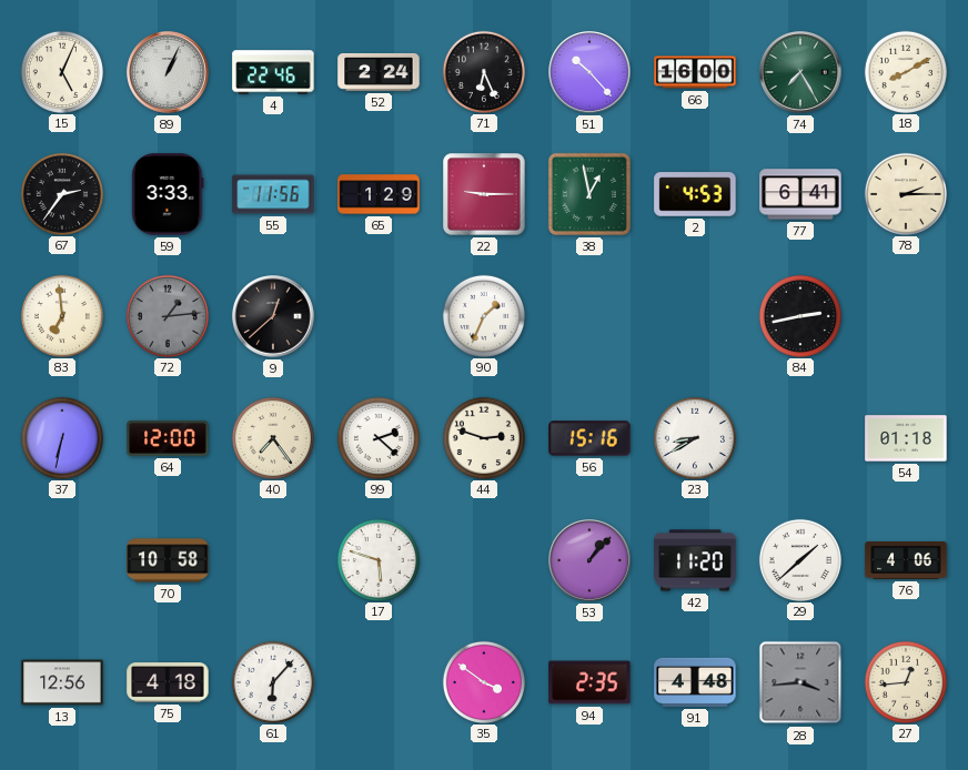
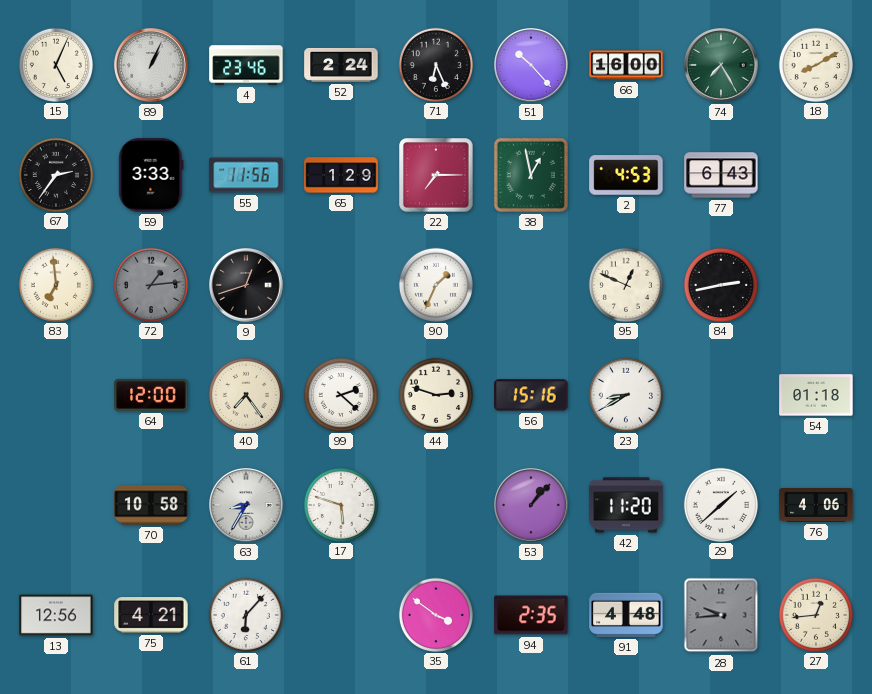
4: 22:46 -> 23:46
22: 9:15 -> 7:15
77: 6:41 -> 6:43
78: 2:15 -> none
9: 12:38 -> 12:42
95: none -> 12:49
37: 6:32 -> none
63: none -> 8:35
75: 4:18 -> 4:21
28: 3:44 -> 9:44
